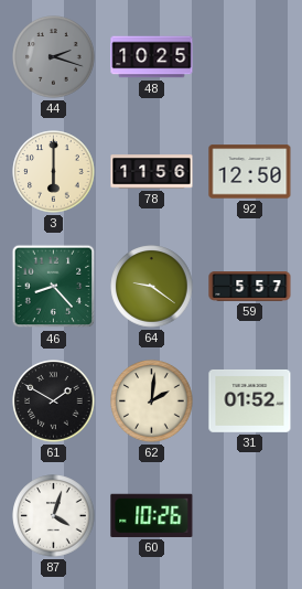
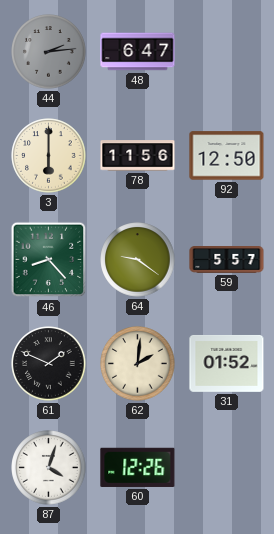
44: 2:18 -> 2:14
48: 10:25 -> 6:47
61: 1:50 -> 1:49
60: 10:26 -> 12:26
